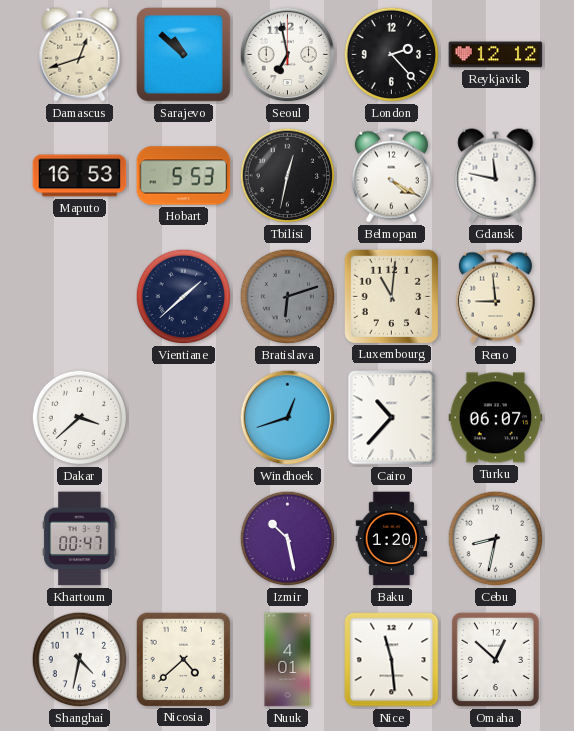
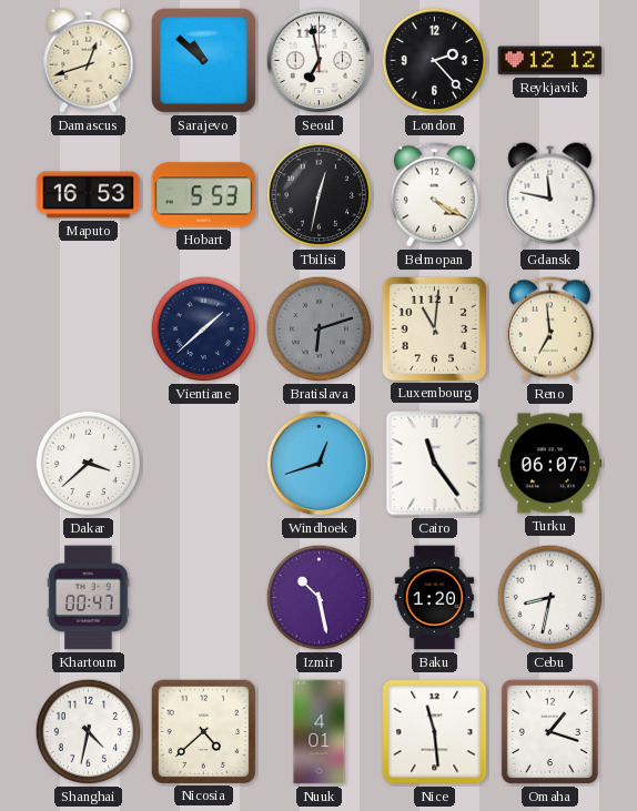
Reno: 8:59 -> 6:59
Cairo: 10:37 -> 11:24
Omaha: 12:52 -> 1:18
